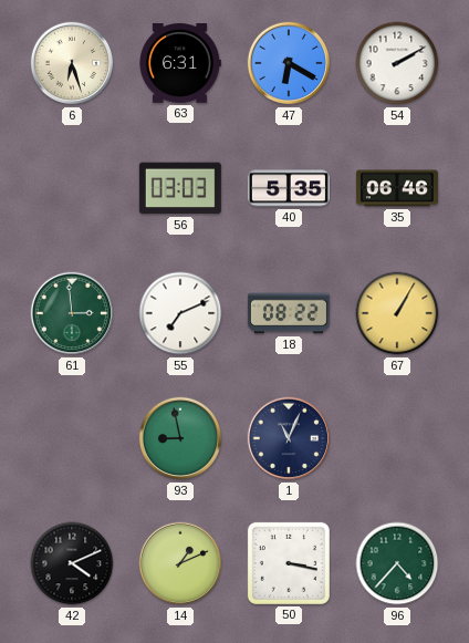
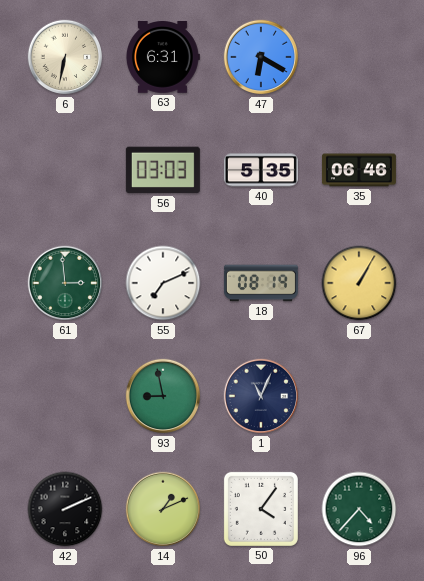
6: 6:27 -> 6:32
54: 2:10 -> none
18: 08:22 -> 08:19
42: 4:11 -> 2:11
50: 3:17 -> 4:06
